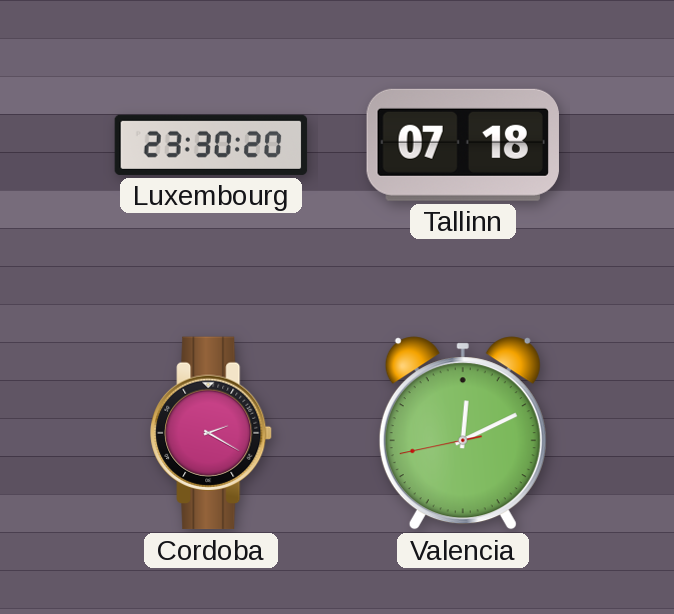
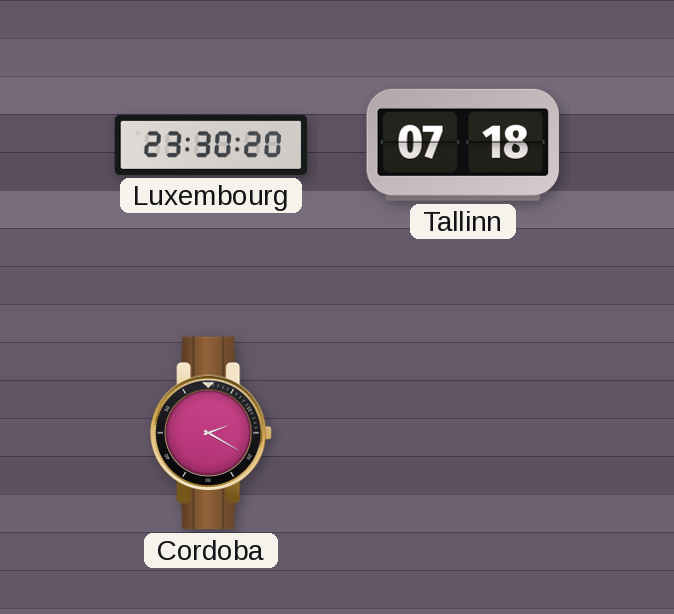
Valencia: 12:10 -> none
